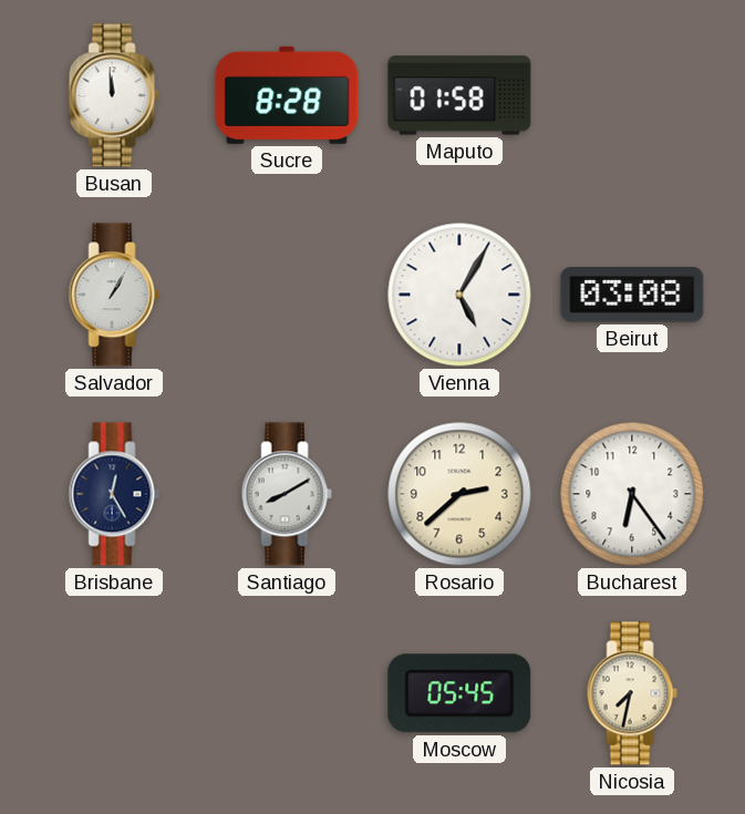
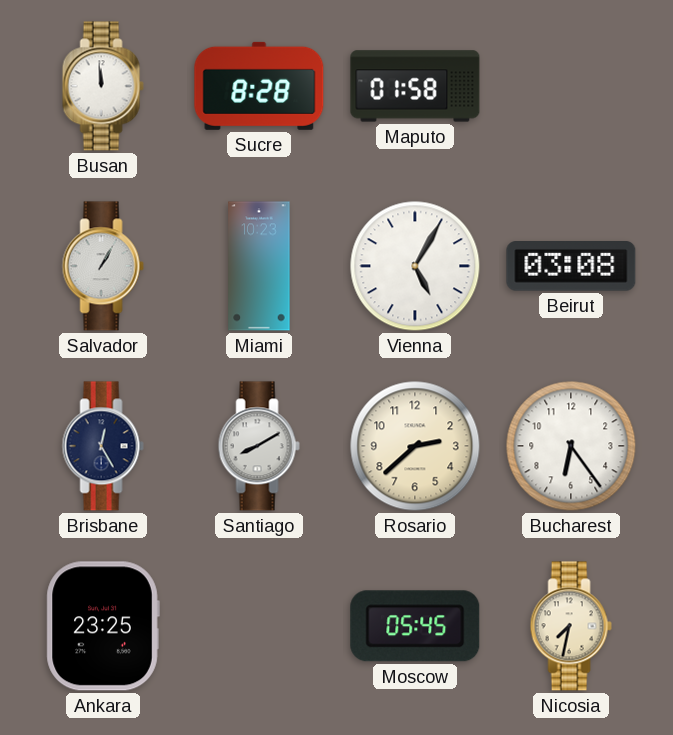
Miami: none -> 10:23
Ankara: none -> 23:25
